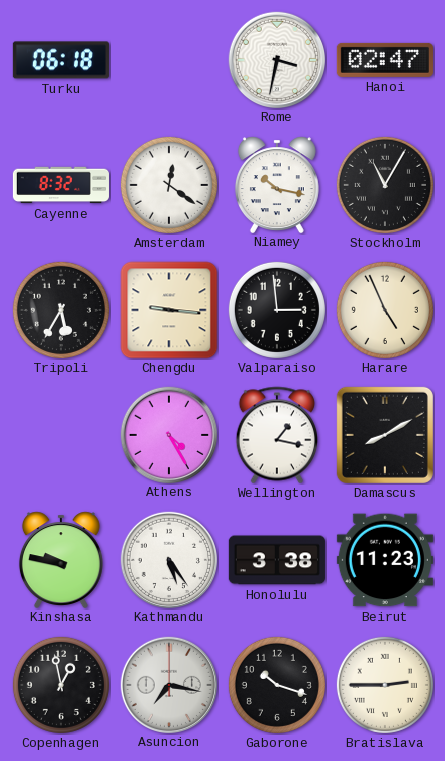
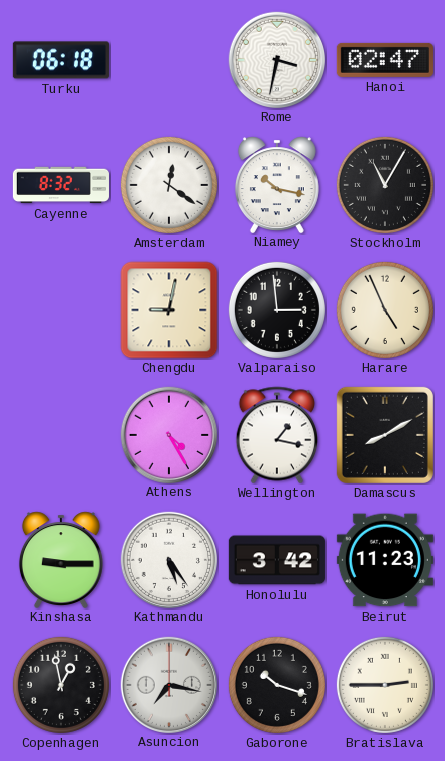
Tripoli: 5:35 -> none
Chengdu: 9:16 -> 9:02
Kinshasa: 9:47 -> 9:15
Honolulu: 3:38 -> 3:42
